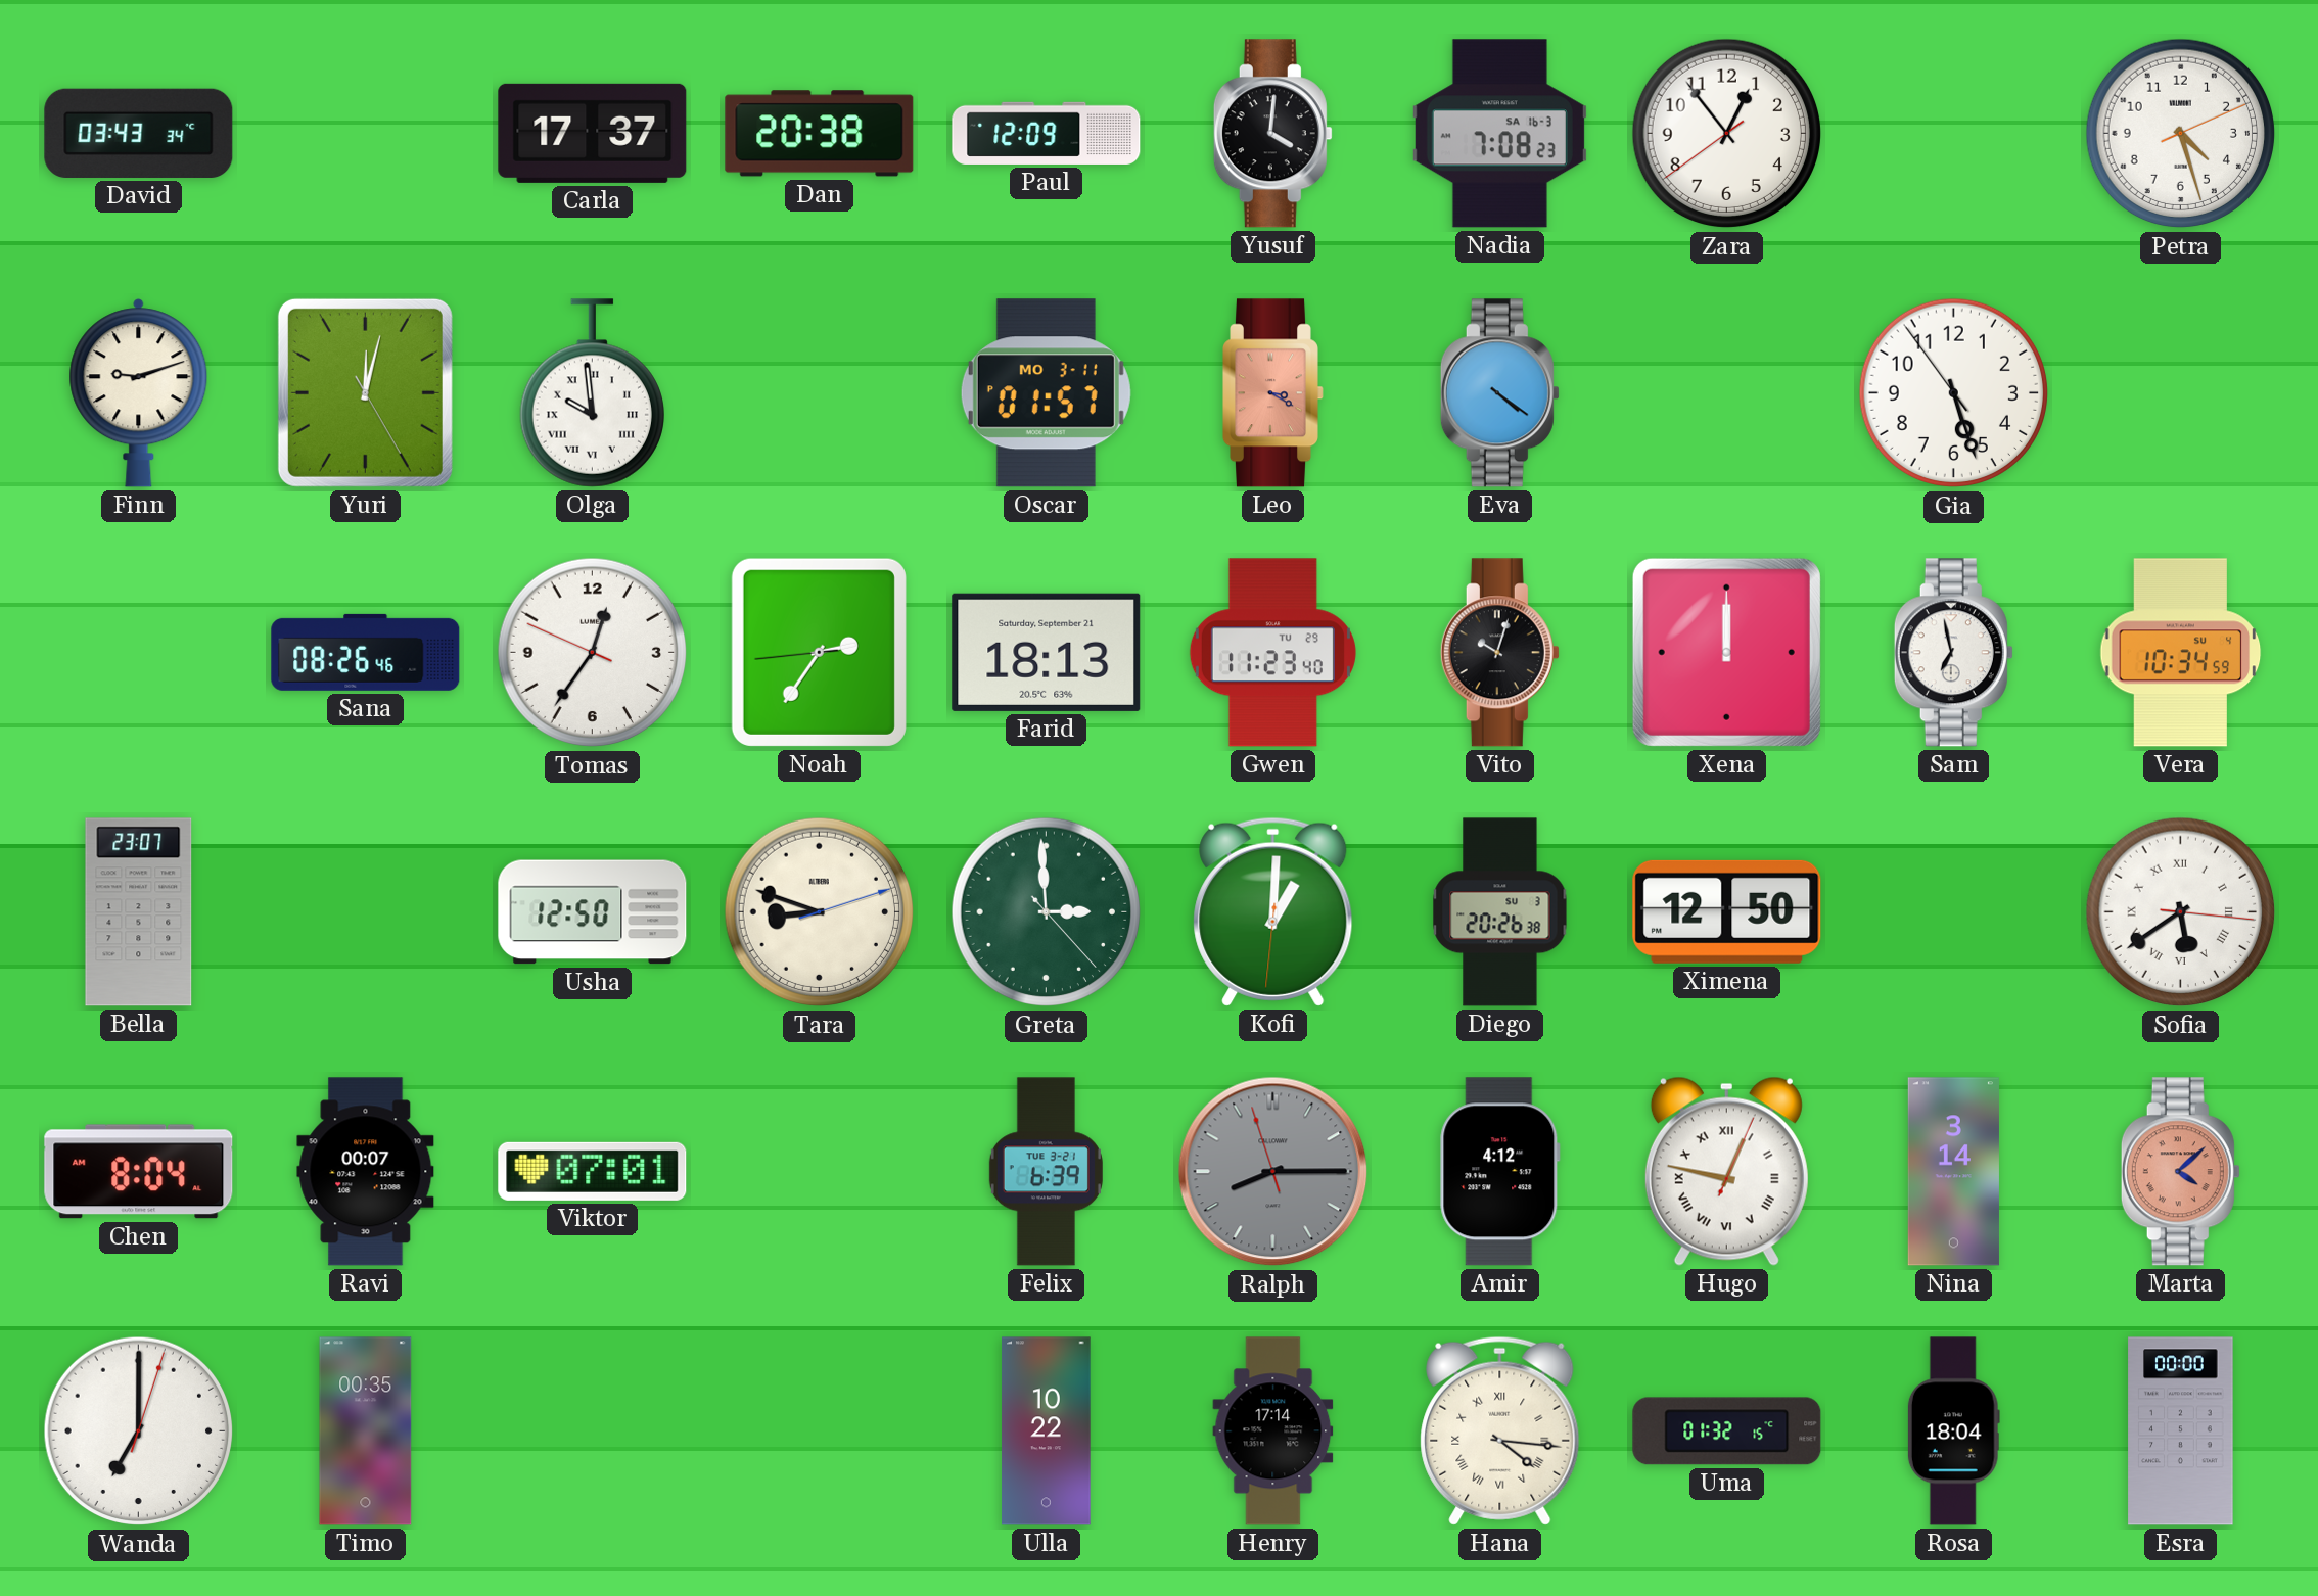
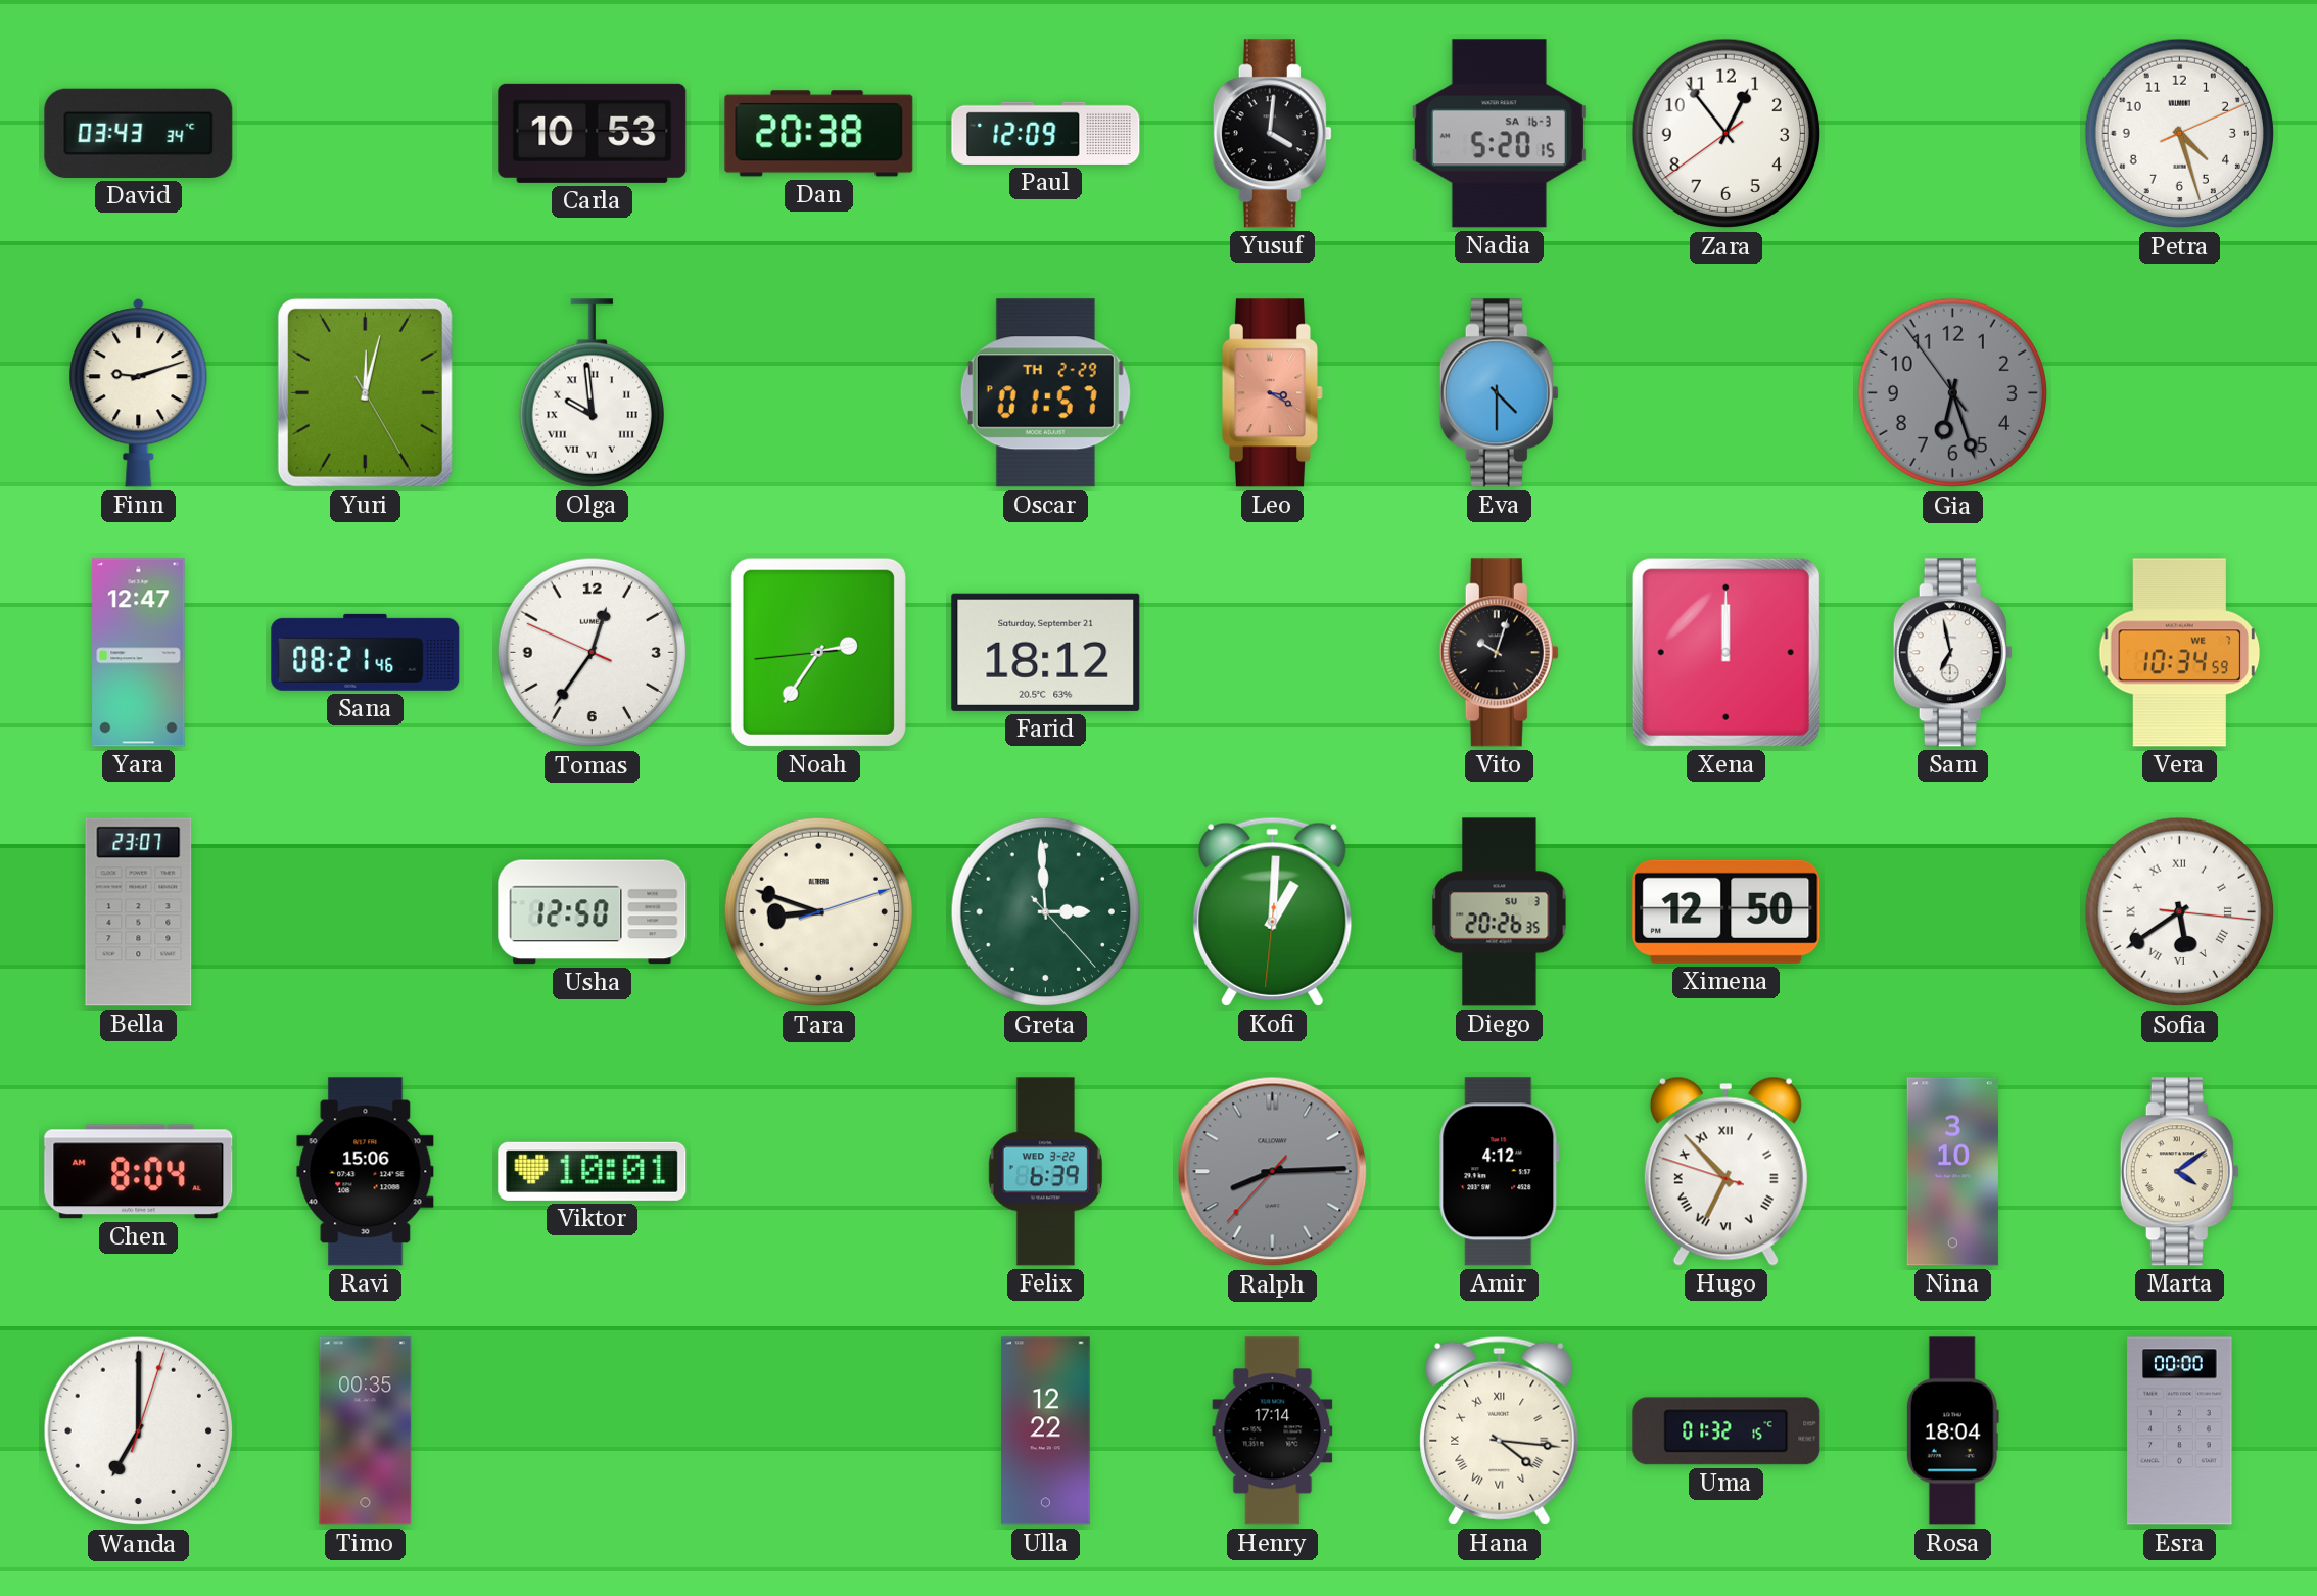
Carla: 17:37 -> 10:53
Nadia: 7:08 -> 5:20
Oscar date: MO 3-11 -> TH 2-29
Eva: 4:21 -> 4:30
Gia: 5:26 -> 6:26
Gia dial: white -> grey
Yara: none -> 12:47
Sana: 08:26 -> 08:21
Farid: 18:13 -> 18:12
Gwen: 11:23 -> none
Vera date: SU 4 -> WE 7
Diego: 20:26:38 -> 20:26:35
Ravi: 00:07 -> 15:06
Viktor: 07:01 -> 10:01
Felix date: TUE 3-21 -> WED 3-22
Ralph: 8:14:57 -> 8:14:37
Hugo: 12:47 -> 6:52
Nina: 3:14 -> 3:10
Marta: 4:08 -> 4:09
Marta dial: salmon -> cream
Ulla: 10:22 -> 12:22
